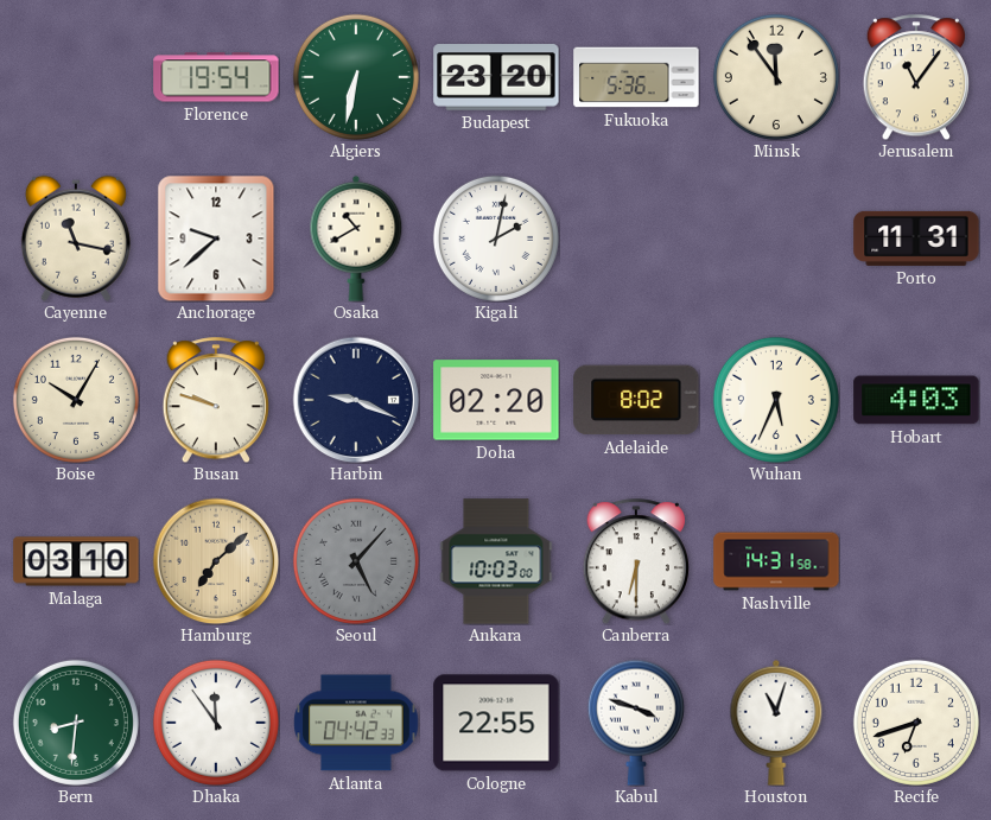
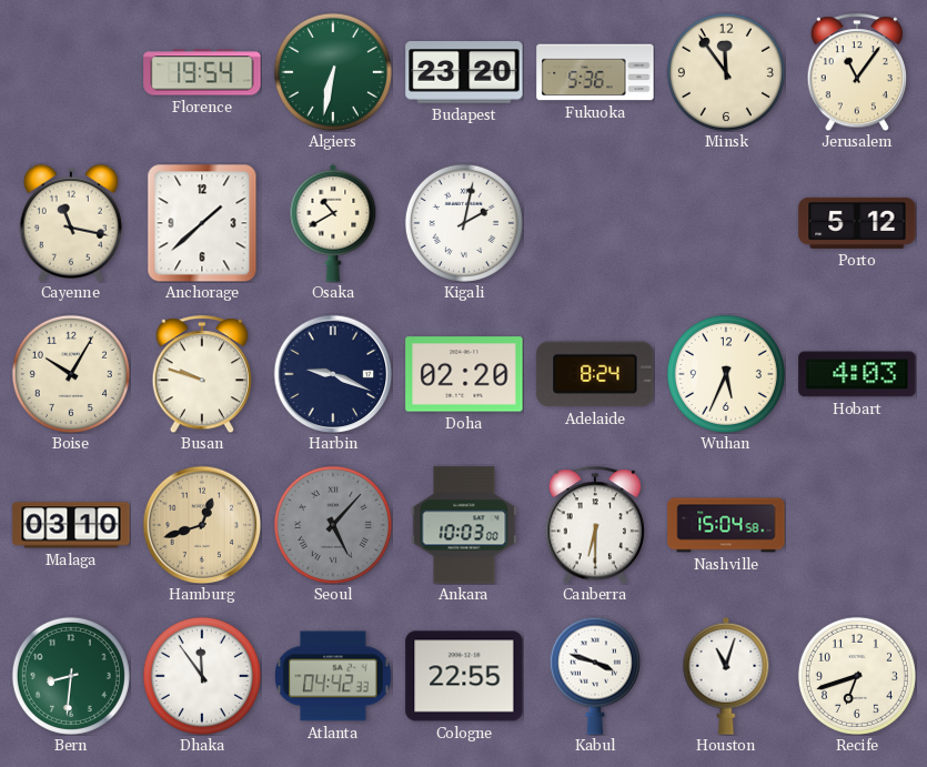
Anchorage: 9:38 -> 1:38
Porto: 11:31 -> 5:12
Adelaide: 8:02 -> 8:24
Hamburg: 7:08 -> 12:42
Nashville: 14:31 -> 15:04
